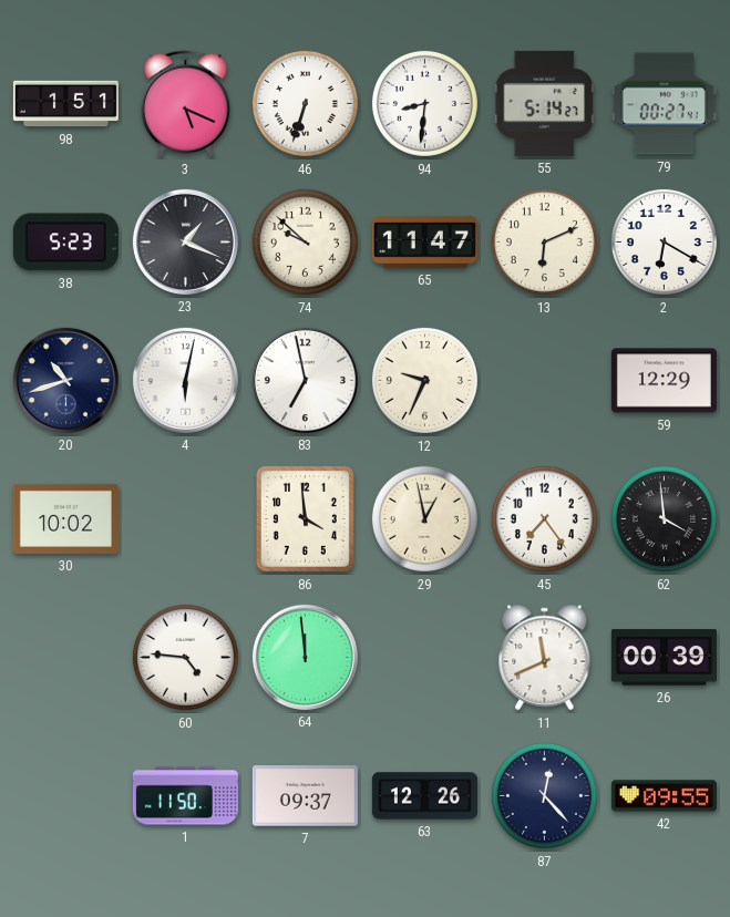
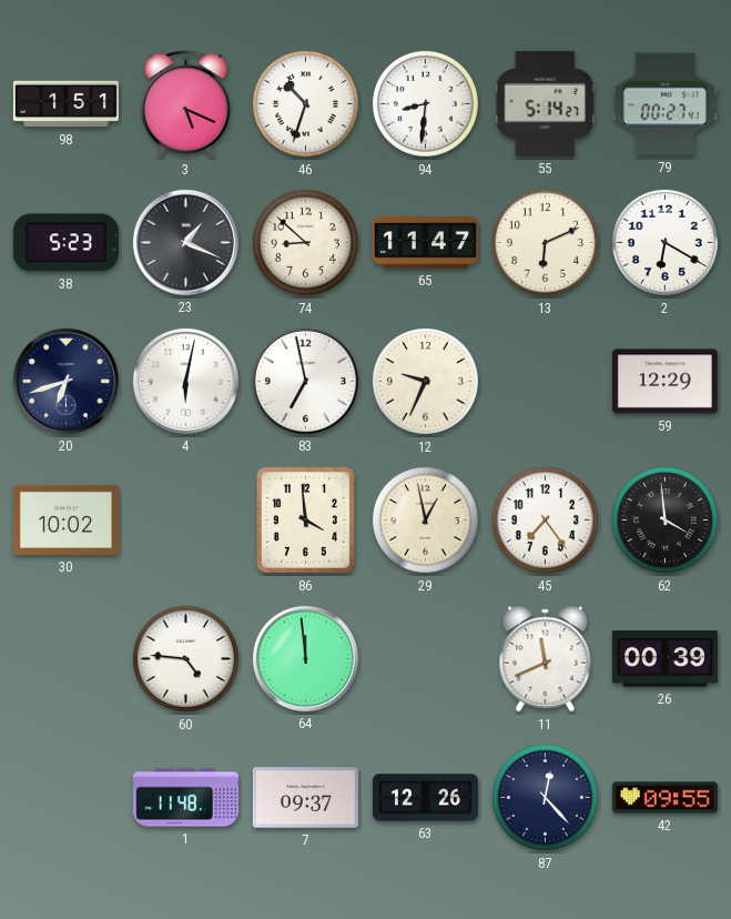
46: 6:33 -> 10:33
74: 9:52 -> 8:52
20: 10:42 -> 6:42
1: 11:50 -> 11:48
